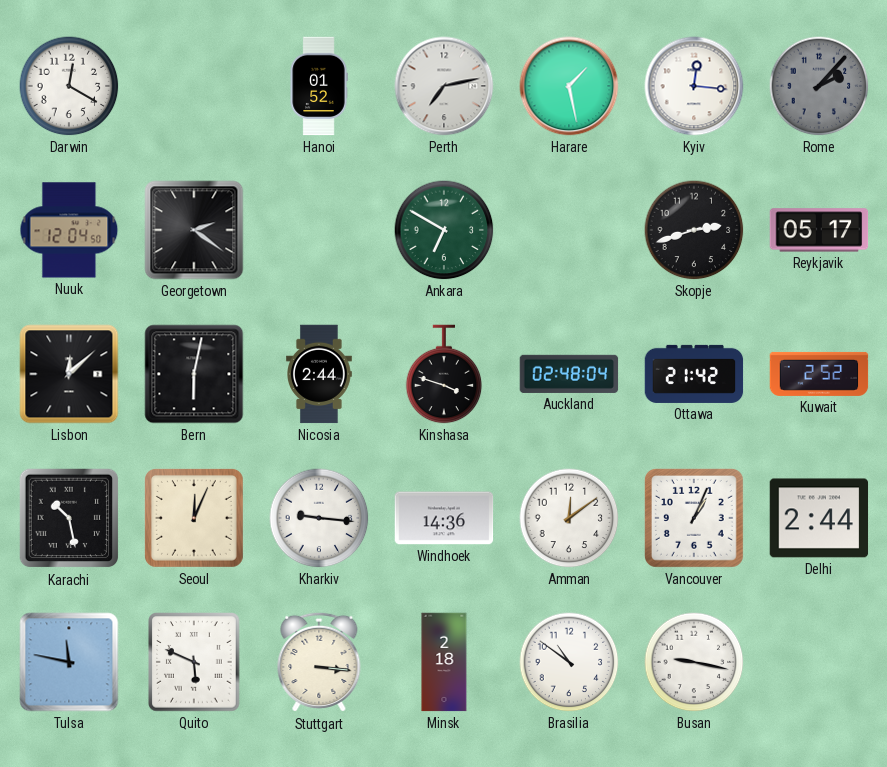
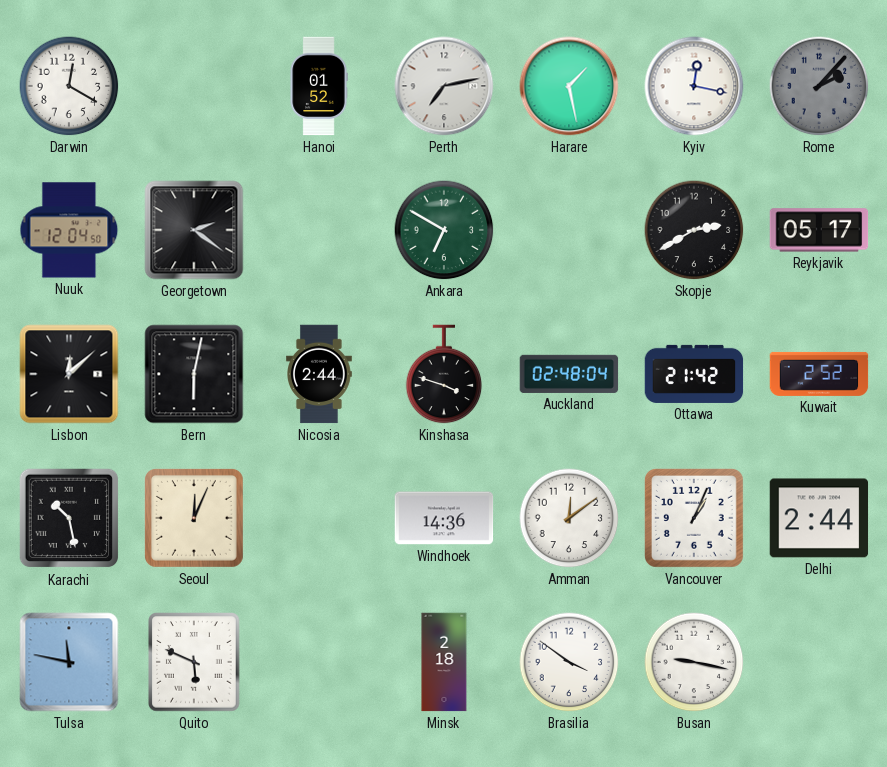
Kyiv: 12:16 -> 12:17
Skopje: 2:42 -> 2:40
Kharkiv: 9:16 -> none
Stuttgart: 3:16 -> none
Brasilia: 10:51 -> 3:51
